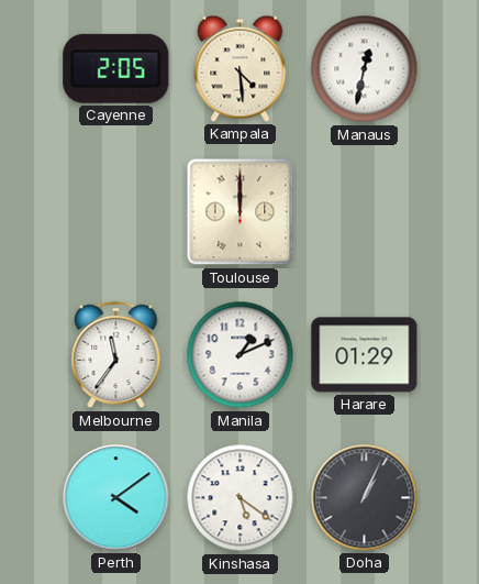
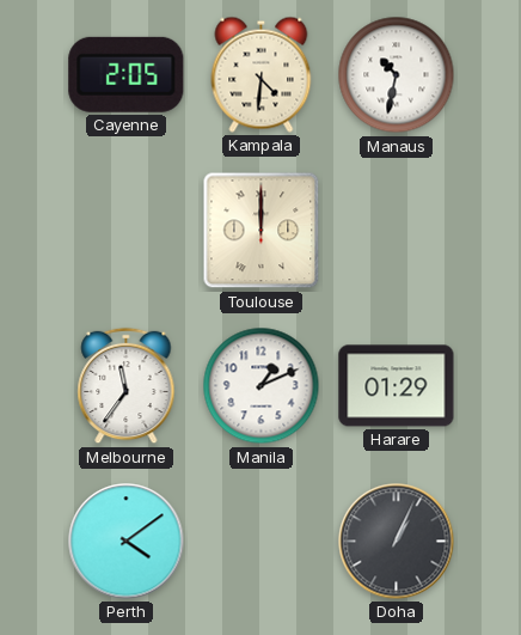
Kampala: 4:29 -> 4:31
Manaus: 12:32 -> 10:32
Kinshasa: 5:21 -> none
